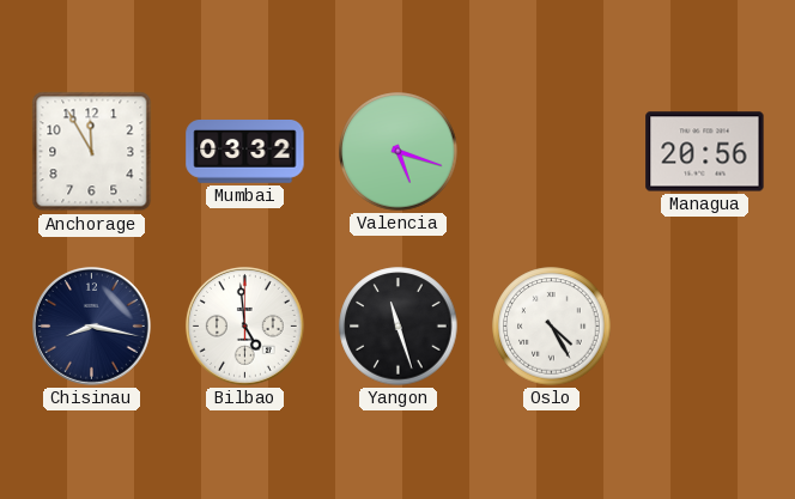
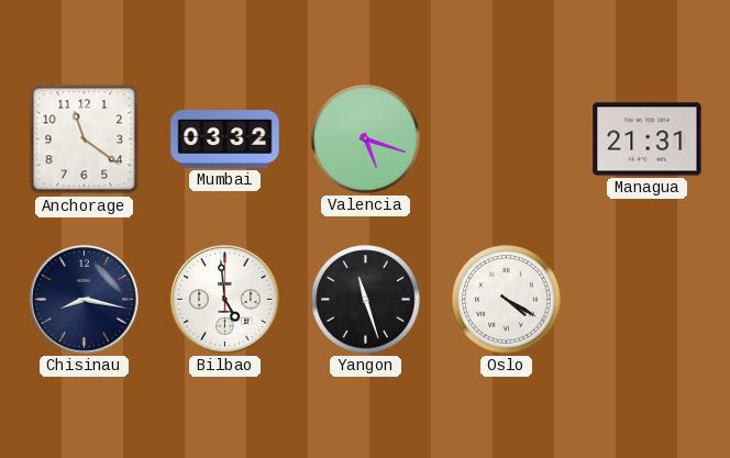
Anchorage: 11:55 -> 11:21
Managua: 20:56 -> 21:31
Oslo: 4:25 -> 4:20
